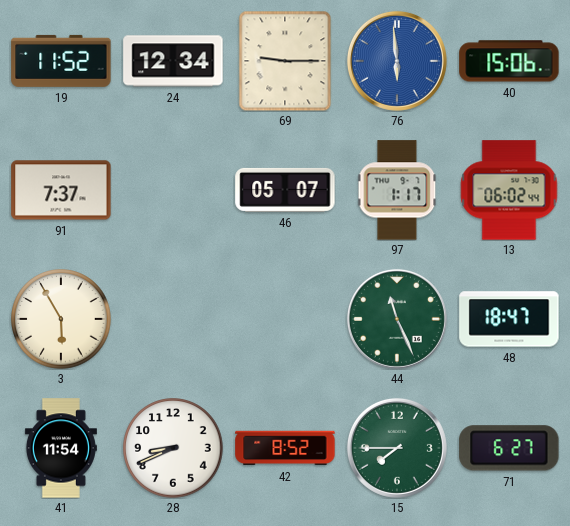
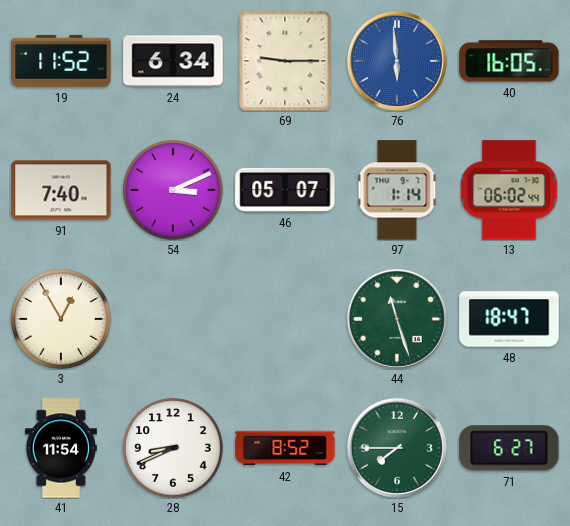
24: 12:34 -> 6:34
40: 15:06 -> 16:05
91: 7:37 -> 7:40
54: none -> 3:11
97: 1:17 -> 1:14
3: 5:55 -> 12:55
44: 11:26 -> 11:27
